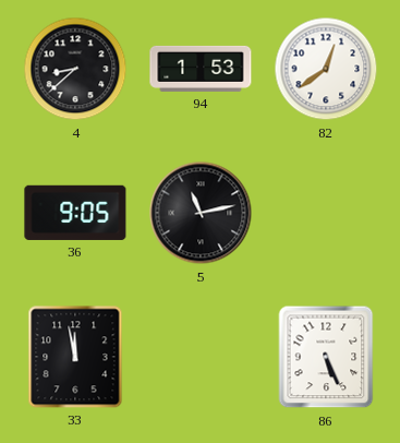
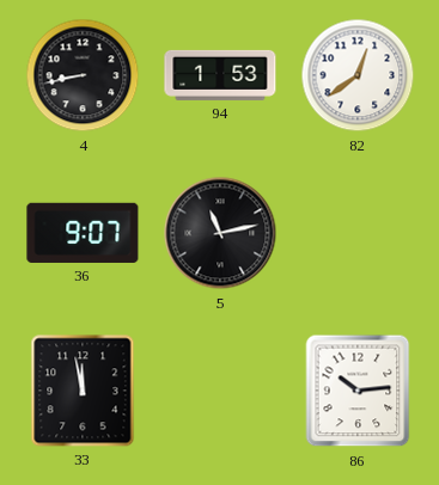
4: 8:38 -> 8:43
36: 9:05 -> 9:07
86: 5:26 -> 10:14
